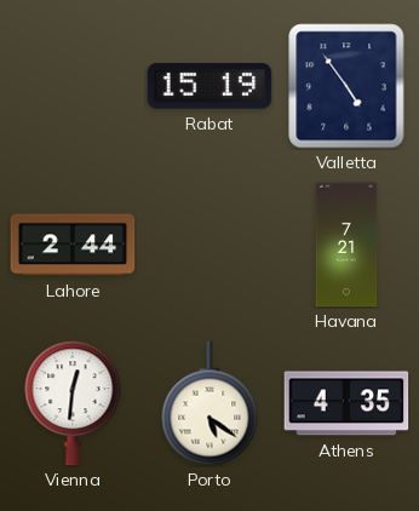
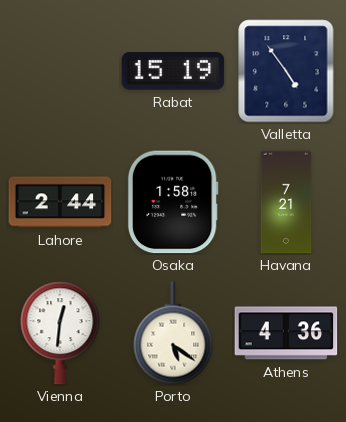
Osaka: none -> 1:58
Athens: 4:35 -> 4:36
